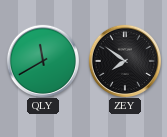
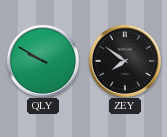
QLY: 11:40 -> 9:50
